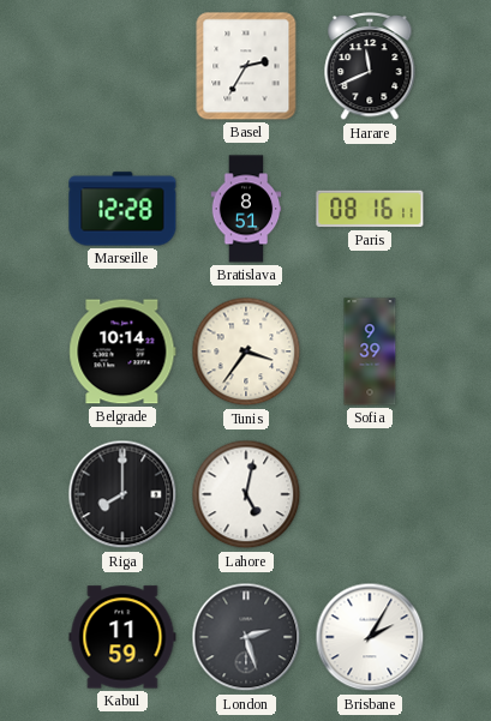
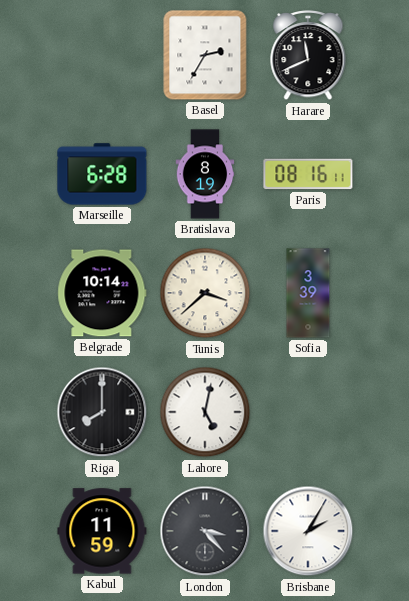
Marseille: 12:28 -> 6:28
Bratislava: 8:51 -> 8:19
Tunis: 3:36 -> 3:38
Sofia: 9:39 -> 3:39
London: 2:27 -> 3:23
